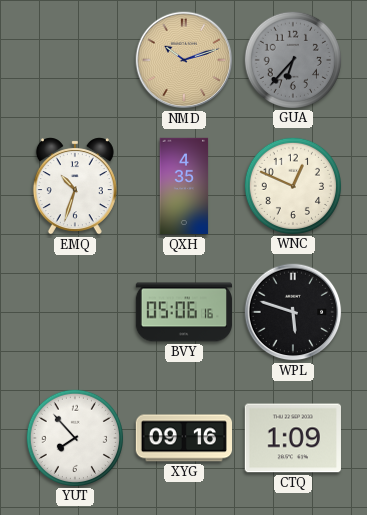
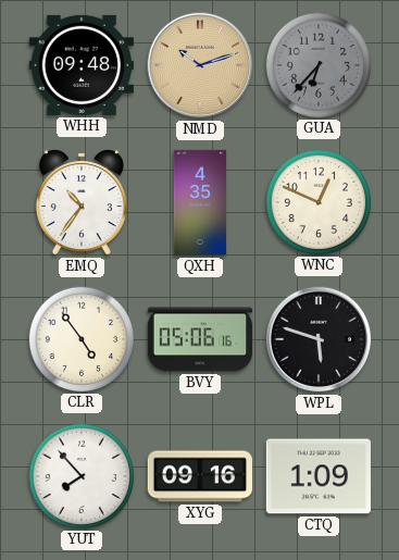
WHH: none -> 09:48
EMQ: 10:33 -> 10:36
CLR: none -> 4:54
